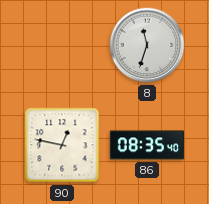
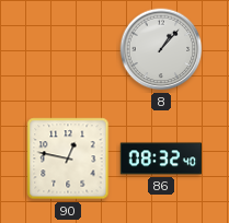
8: 11:33 -> 1:07
86: 08:35 -> 08:32
